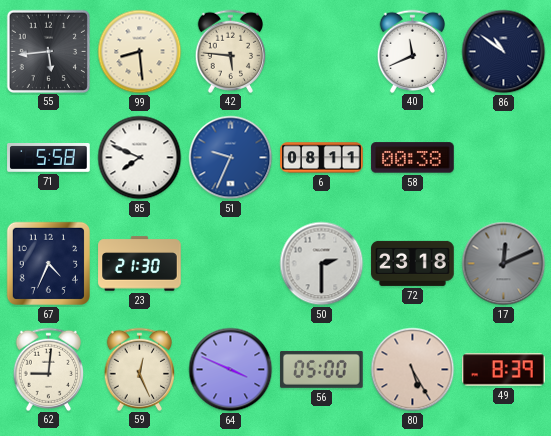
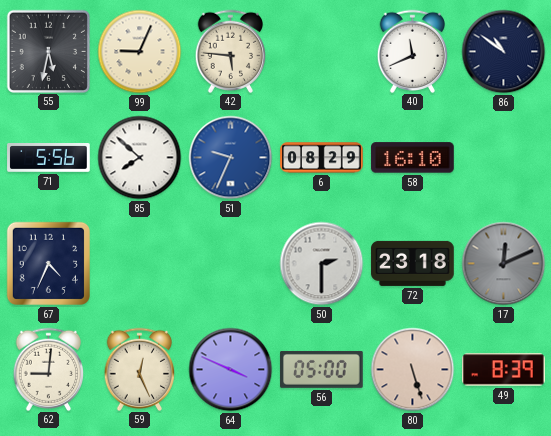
55: 5:44 -> 5:32
99: 8:29 -> 9:04
71: 5:58 -> 5:56
85: 7:49 -> 7:52
6: 08:11 -> 08:29
58: 00:38 -> 16:10
23: 21:30 -> none
80: 5:25 -> 5:27
